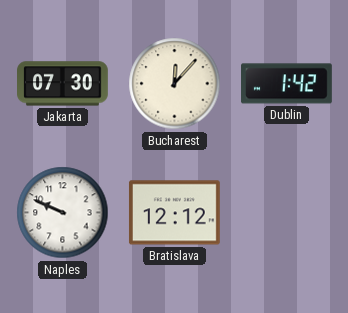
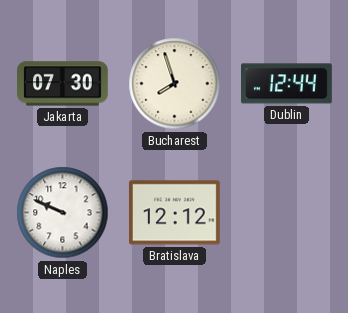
Bucharest: 12:07 -> 7:57
Dublin: 1:42 -> 12:44
